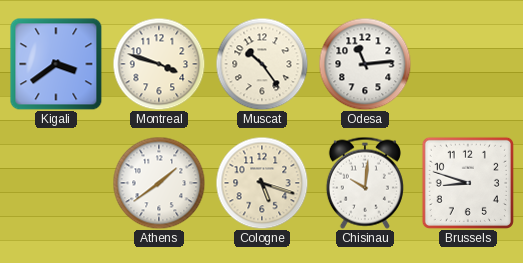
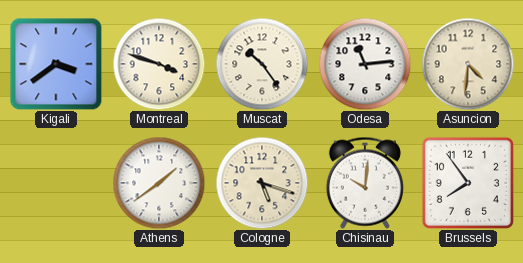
Asuncion: none -> 4:31
Brussels: 8:48 -> 7:54
